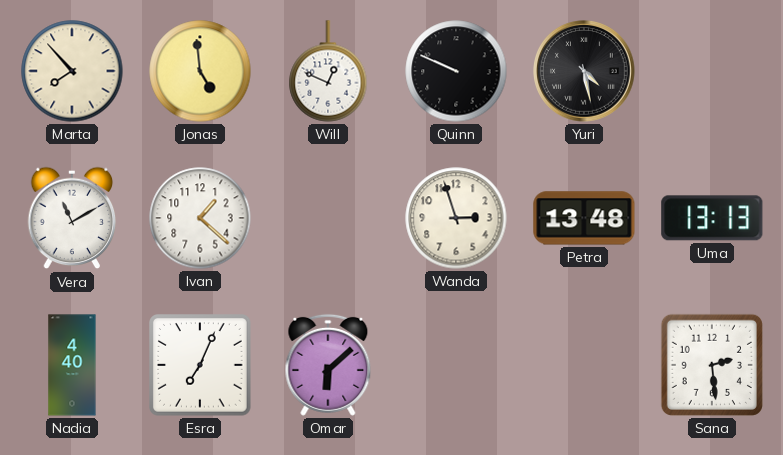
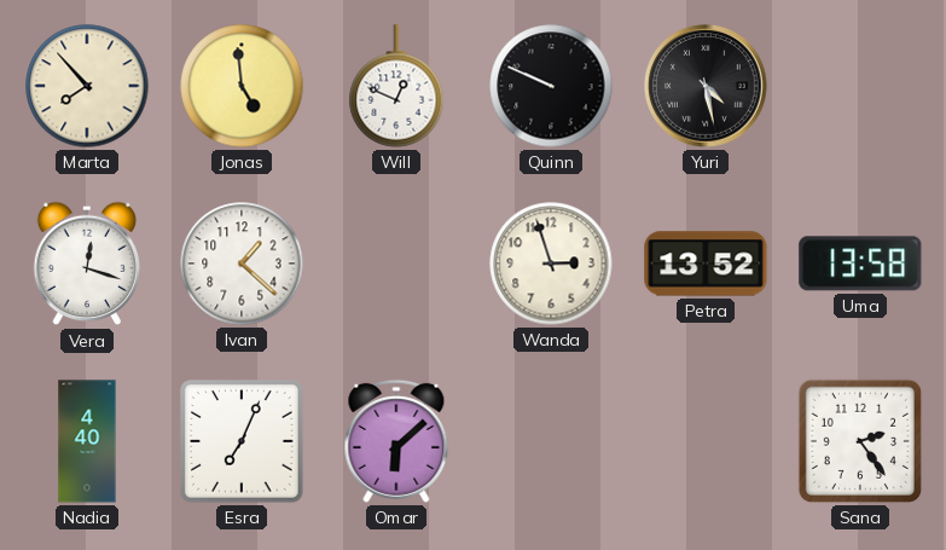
Vera: 11:10 -> 12:18
Petra: 13:48 -> 13:52
Uma: 13:13 -> 13:58
Sana: 2:29 -> 2:24
